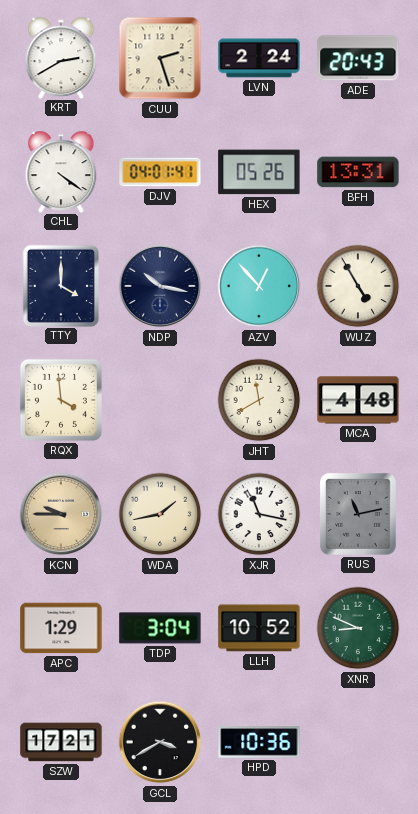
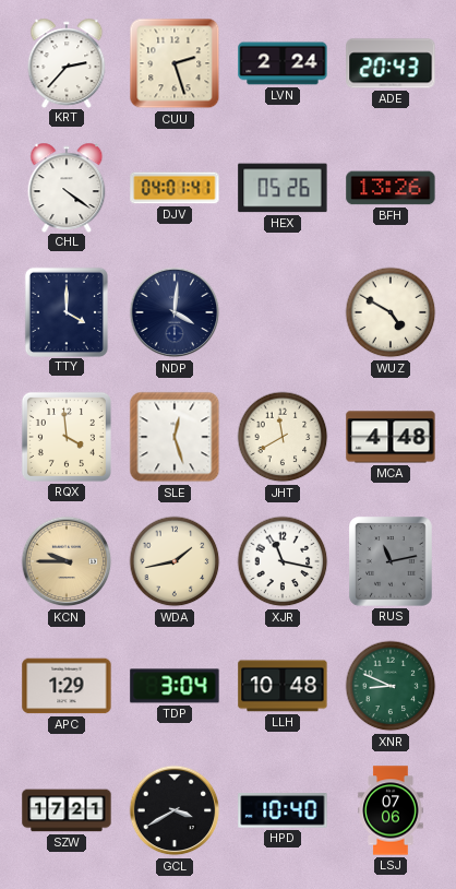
KRT: 2:40 -> 2:37
BFH: 13:31 -> 13:26
NDP: 10:17 -> 4:01
AZV: 12:53 -> none
WUZ: 4:55 -> 4:50
SLE: none -> 12:27
LLH: 10:52 -> 10:48
HPD: 10:36 -> 10:40
LSJ: none -> 07:06
